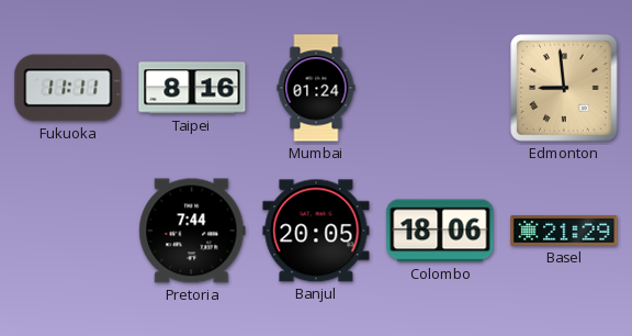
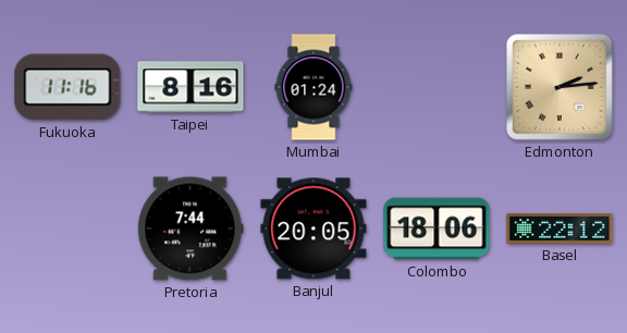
Fukuoka: 11:11 -> 11:16
Edmonton: 8:59 -> 2:14
Basel: 21:29 -> 22:12
